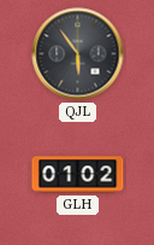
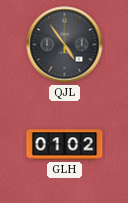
QJL: 5:54 -> 4:54
